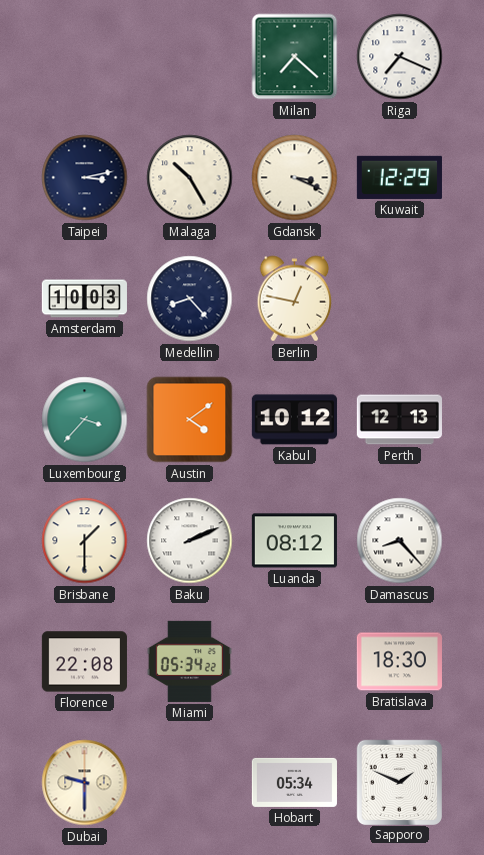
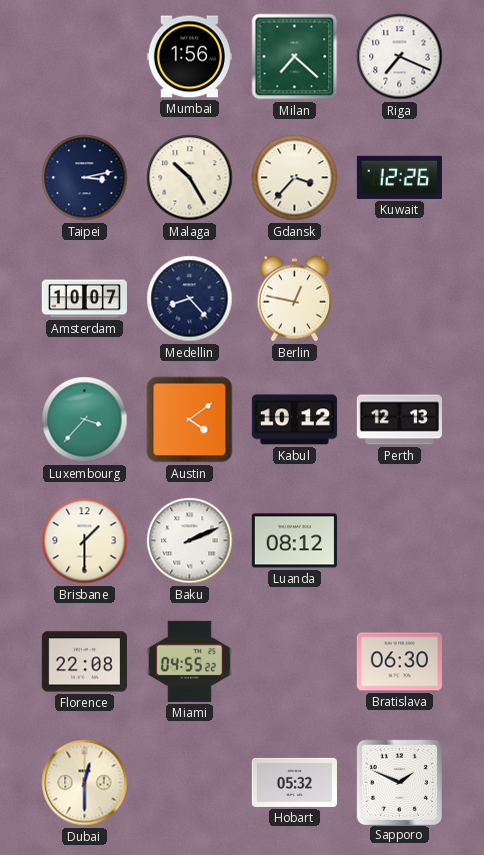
Mumbai: none -> 1:56
Gdansk: 3:19 -> 3:37
Kuwait: 12:29 -> 12:26
Amsterdam: 10:03 -> 10:07
Damascus: 8:23 -> none
Miami: 05:34 -> 04:55
Bratislava: 18:30 -> 06:30
Dubai: 9:30 -> 12:30
Hobart: 05:34 -> 05:32
